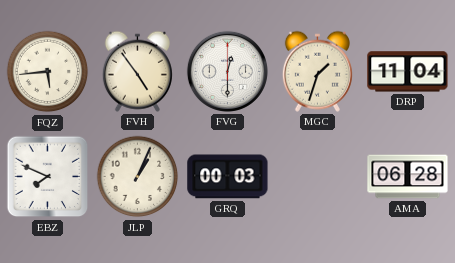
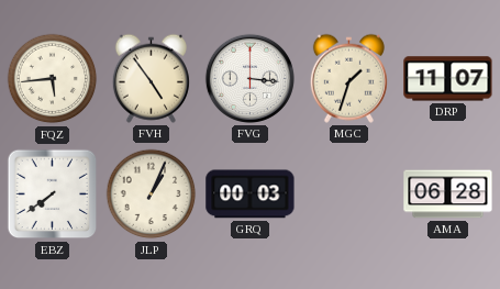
FVG: 12:30 -> 3:16
DRP: 11:04 -> 11:07
EBZ: 7:49 -> 7:39
